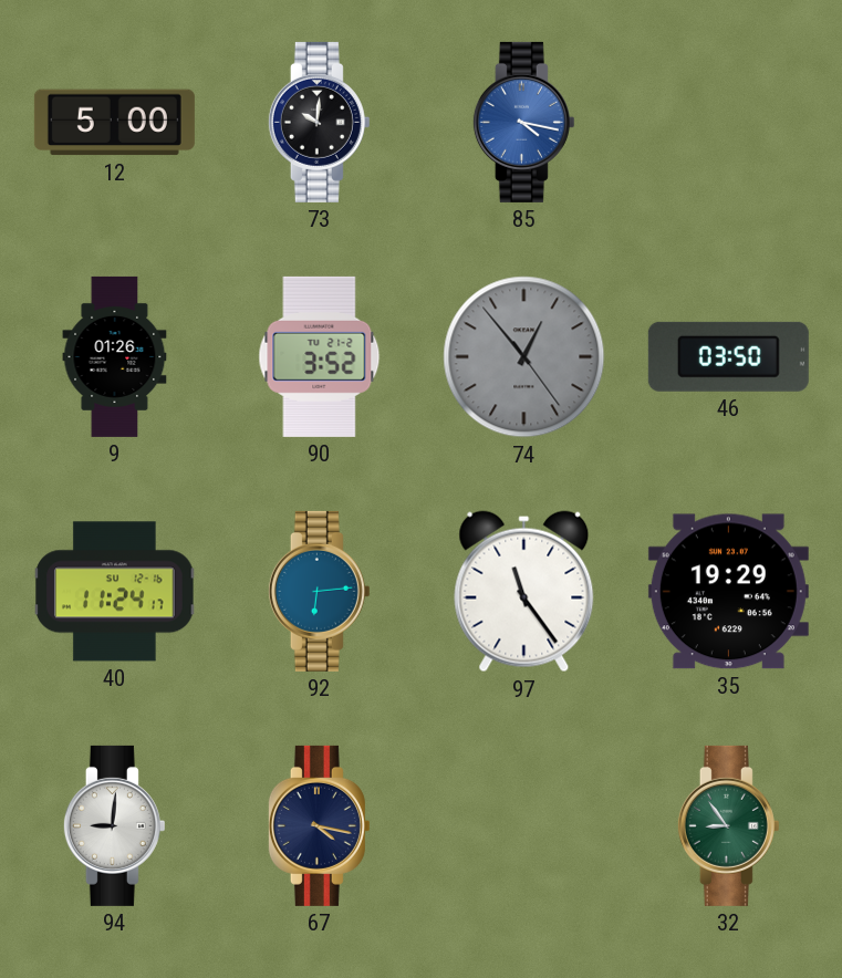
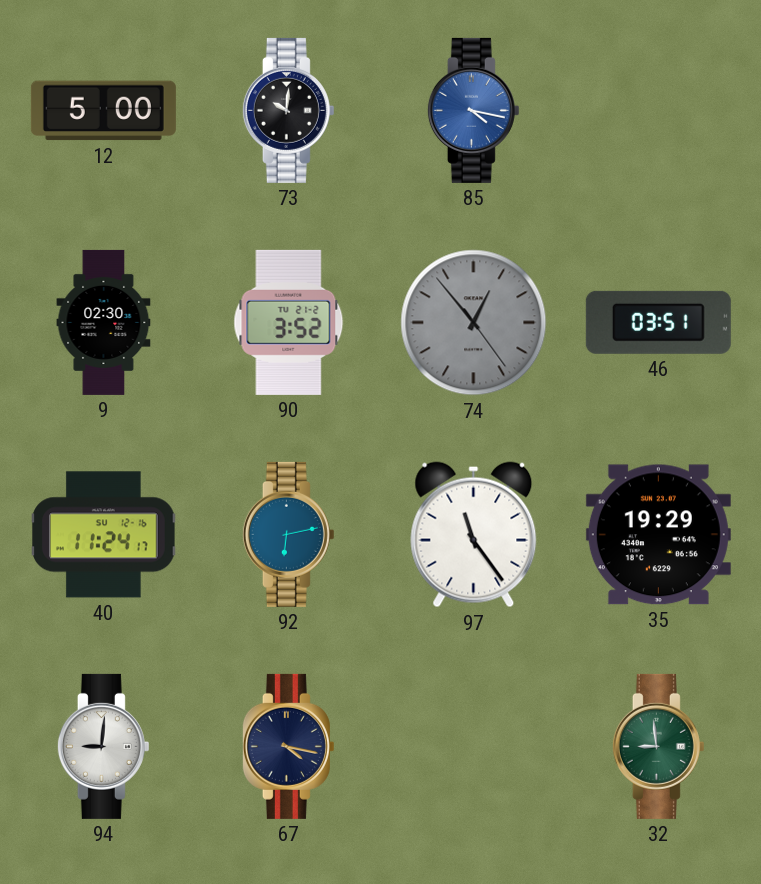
9: 01:26 -> 02:30
46: 03:50 -> 03:51
92: 6:14 -> 6:13
32: 8:54 -> 8:59
